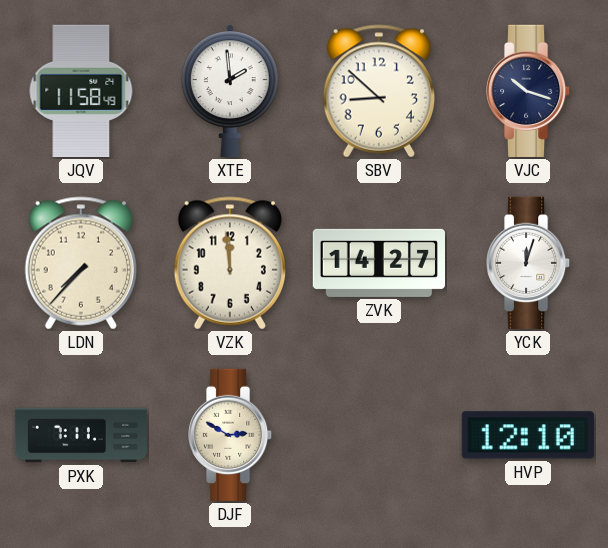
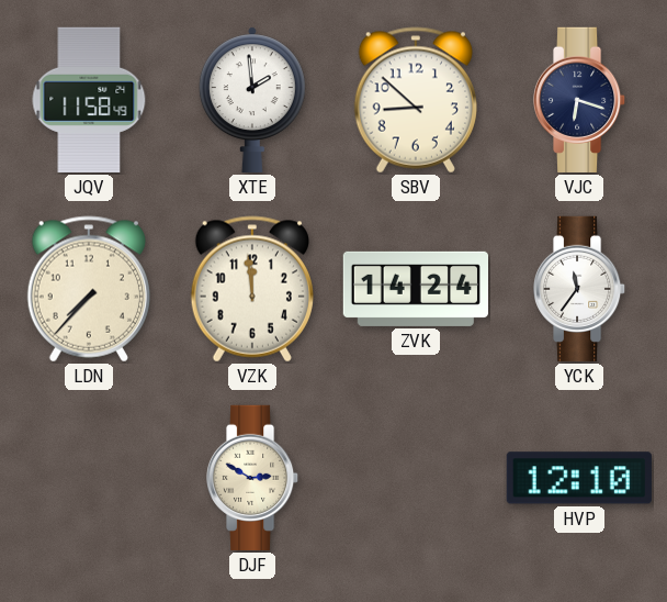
VJC: 10:18 -> 6:18
ZVK: 14:27 -> 14:24
YCK: 12:03 -> 11:36
PXK: 7:11 -> none
